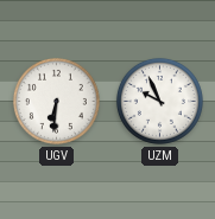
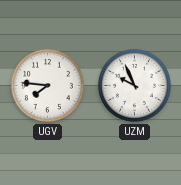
UGV: 6:31 -> 7:46
